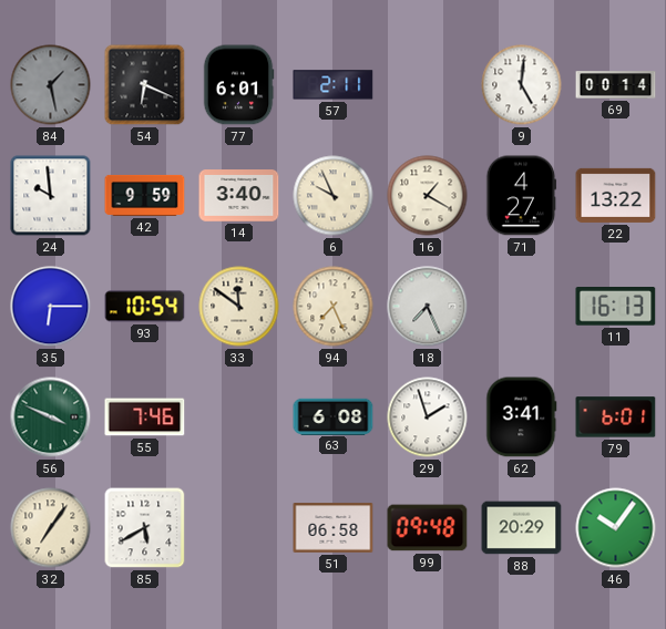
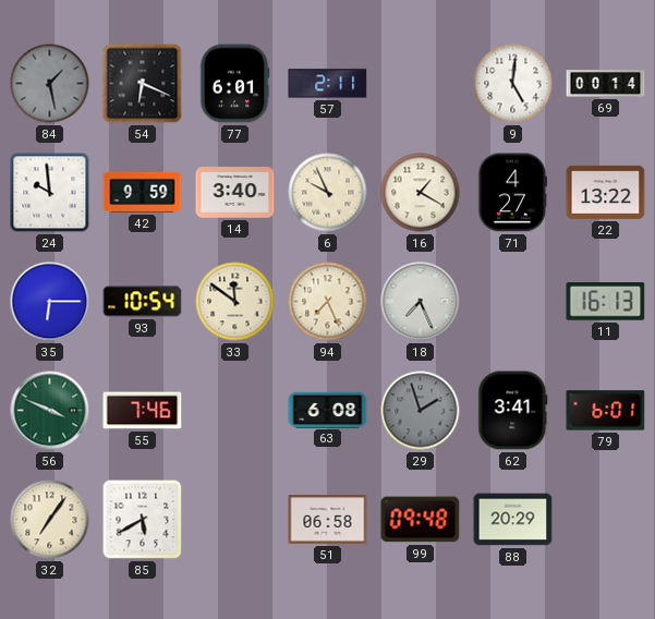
29 dial: white -> grey
46: 10:06 -> none
